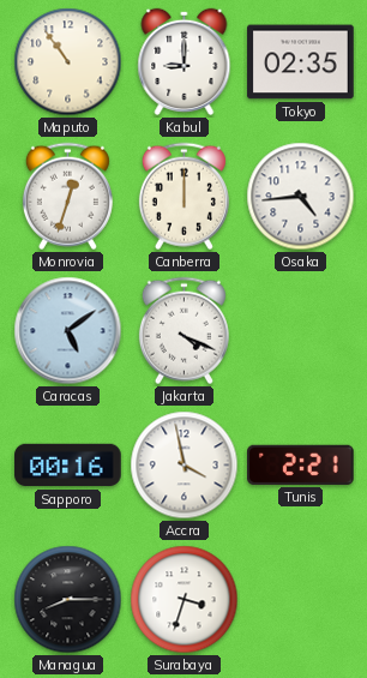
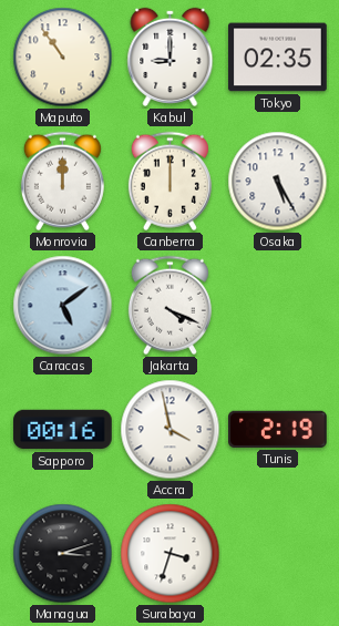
Monrovia: 12:33 -> 12:00
Osaka: 4:44 -> 5:25
Tunis: 2:21 -> 2:19
Managua: 8:15 -> 3:12
